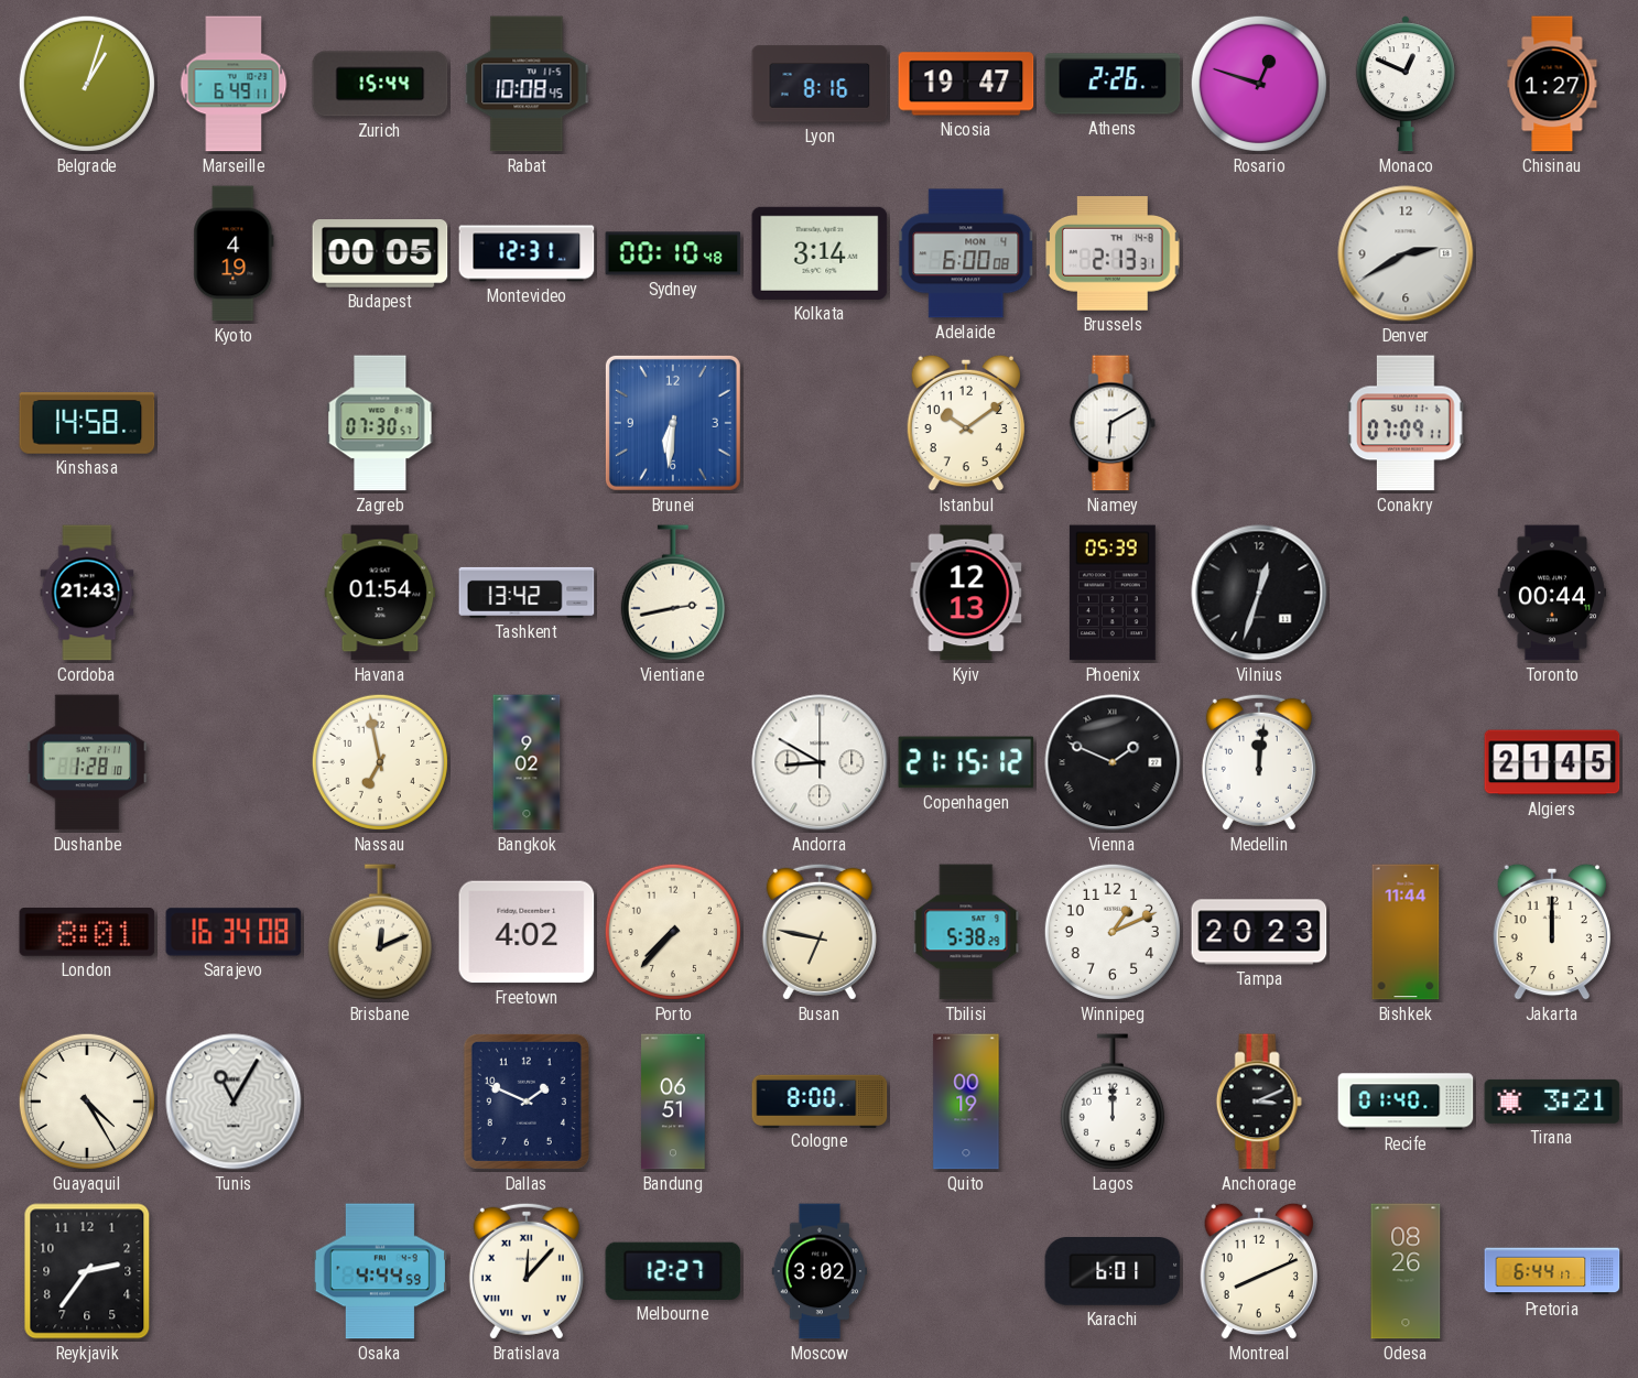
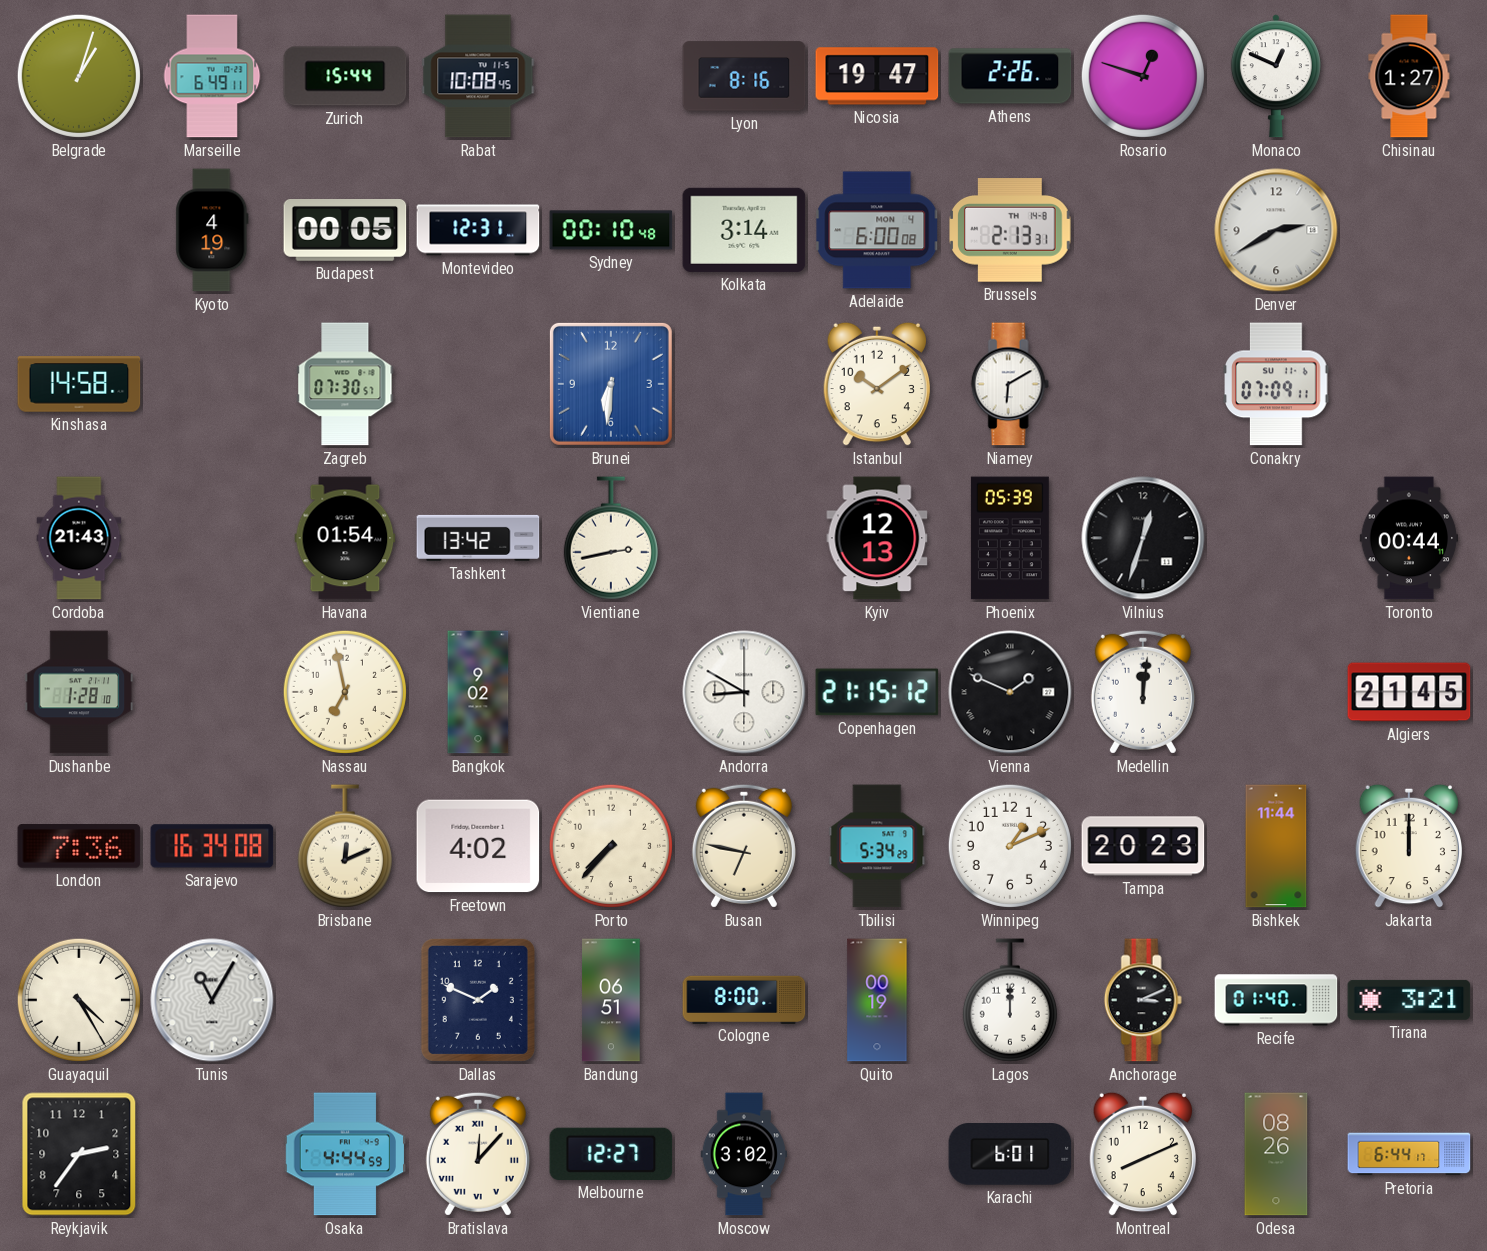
London: 8:01 -> 7:36
Tbilisi: 5:38 -> 5:34
